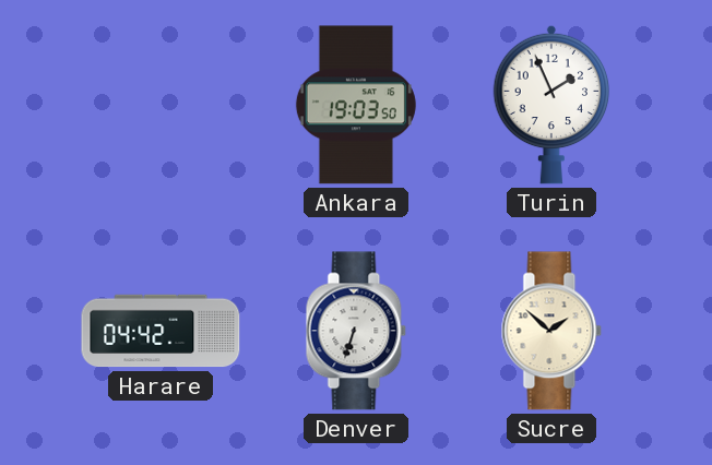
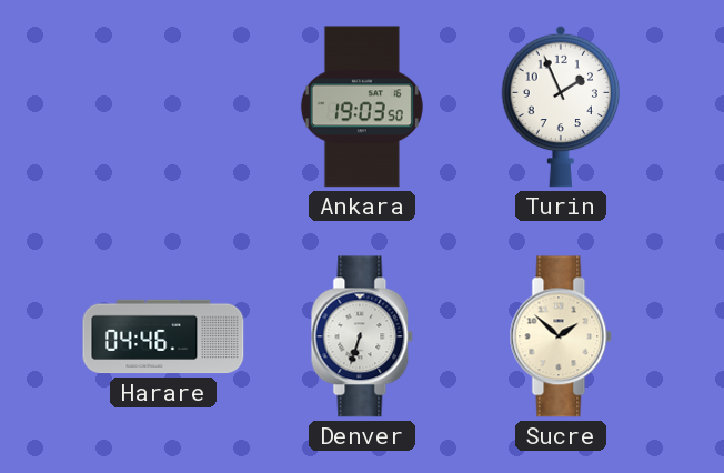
Harare: 04:42 -> 04:46
